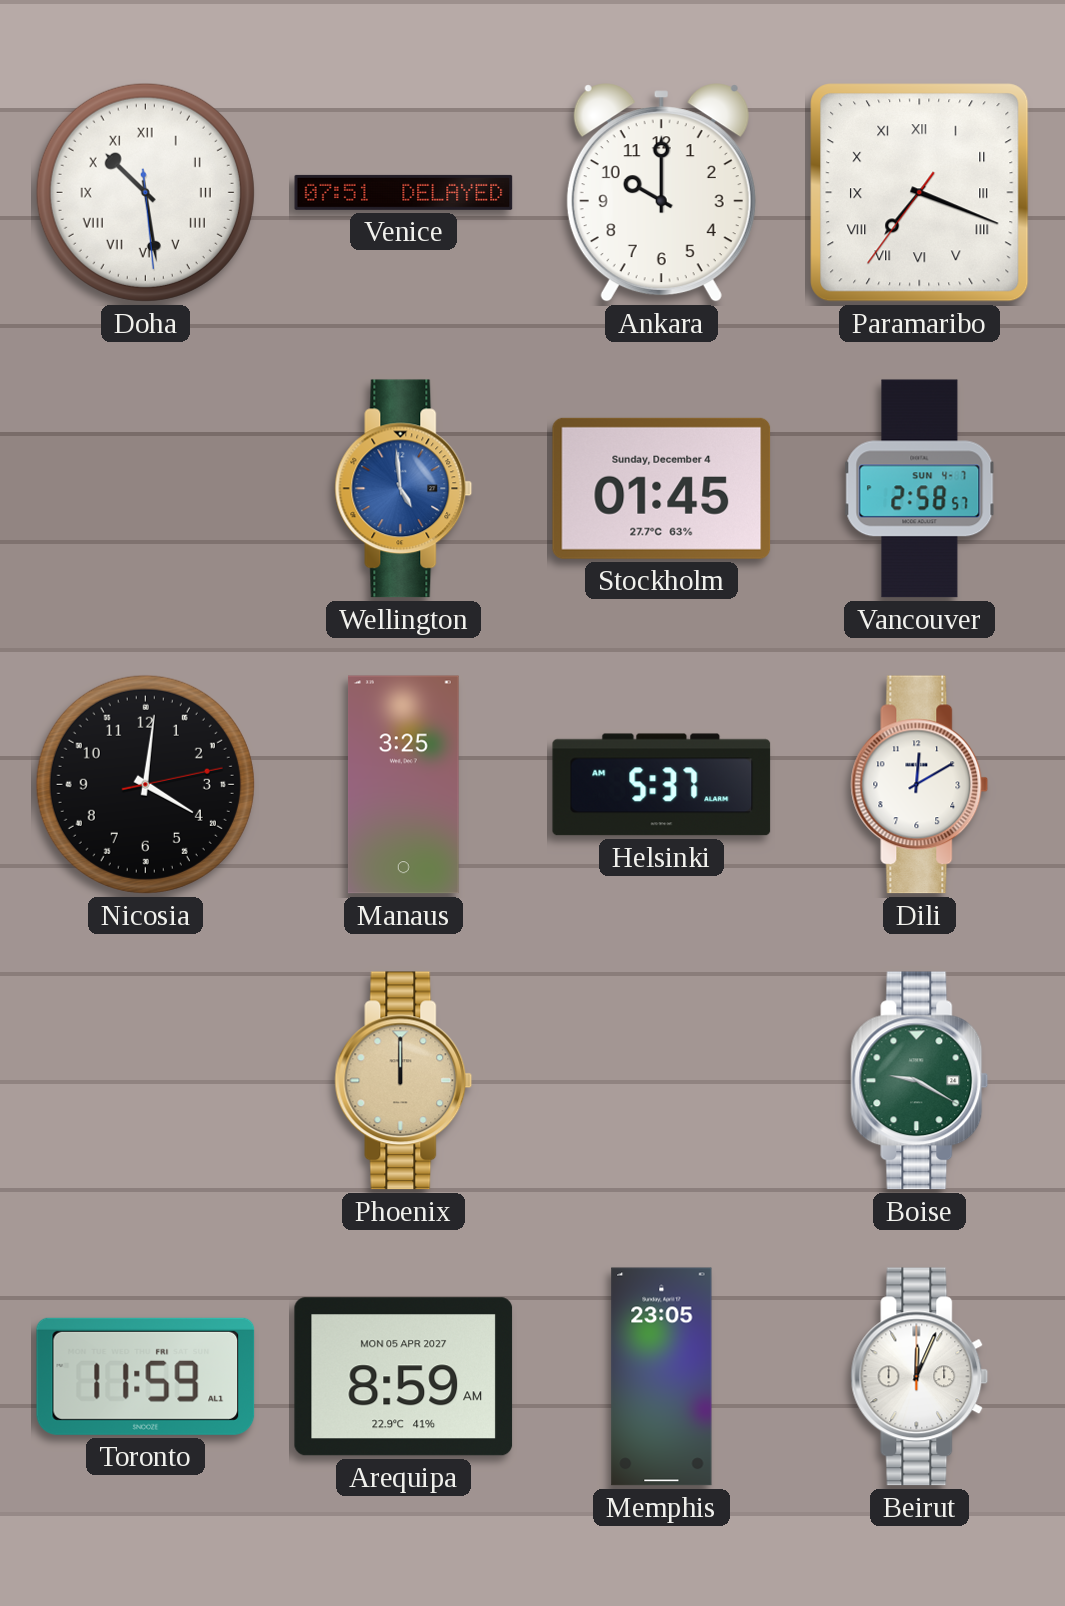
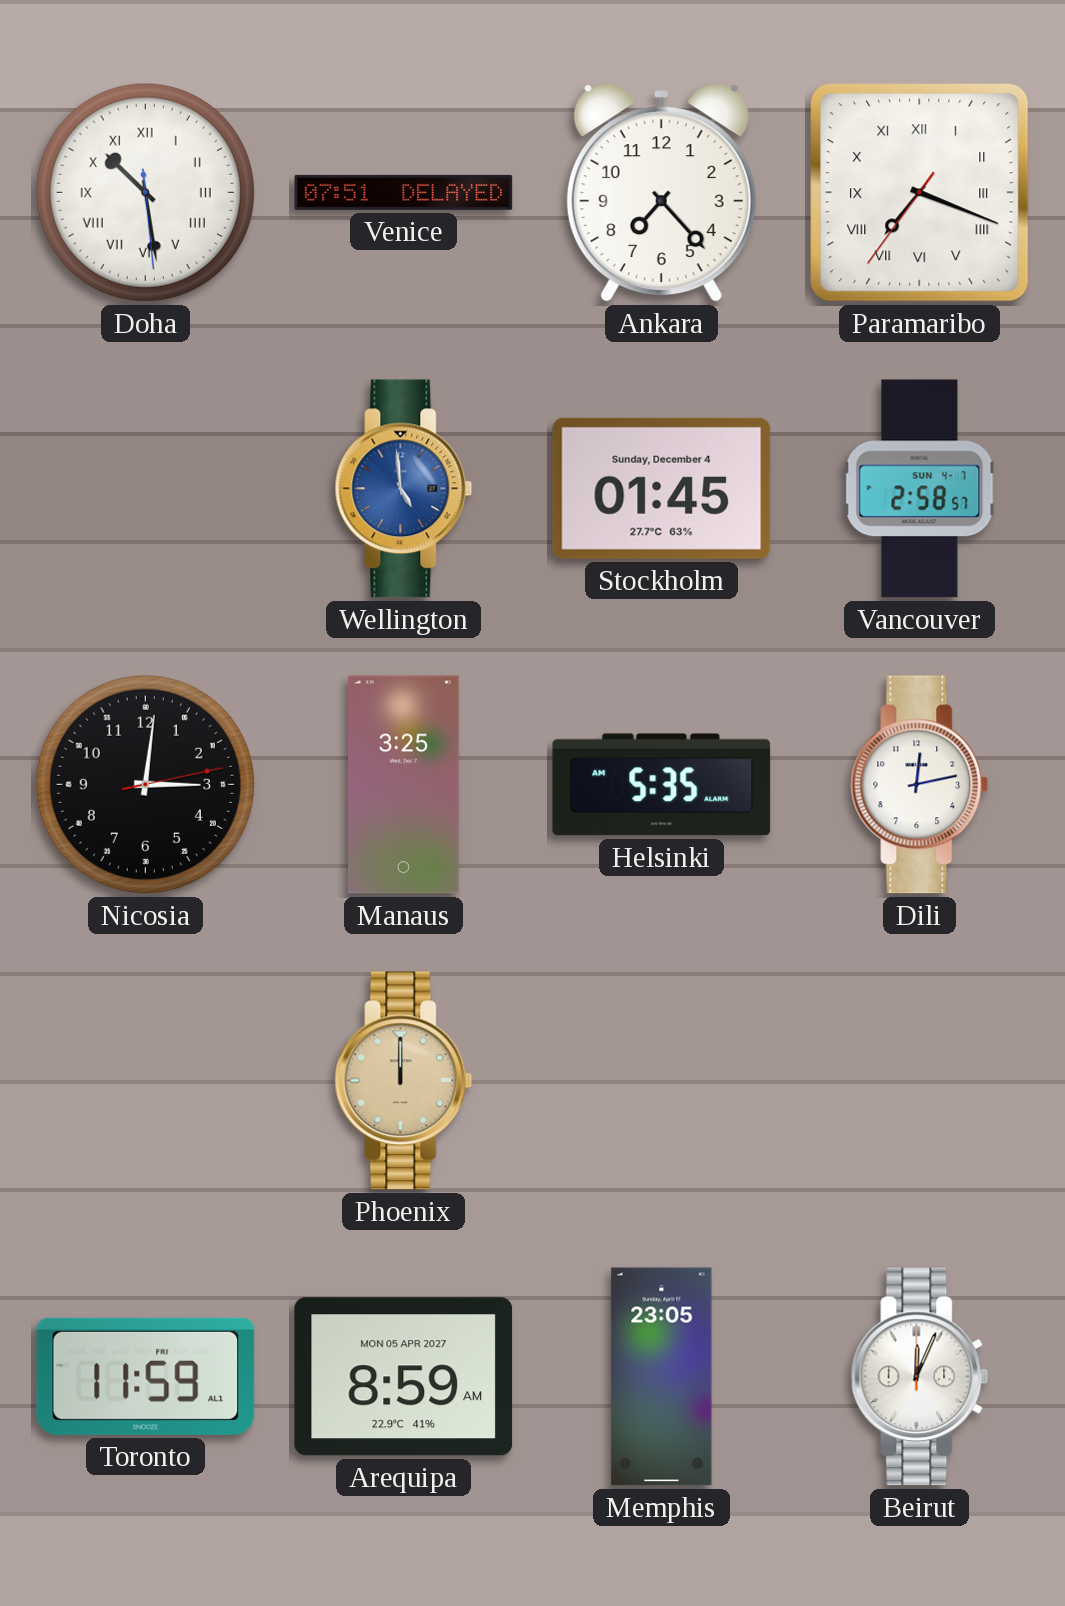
Ankara: 10:00 -> 7:23
Nicosia: 4:01 -> 3:01
Helsinki: 5:37 -> 5:35
Dili: 12:10 -> 12:13
Boise: 9:20 -> none
